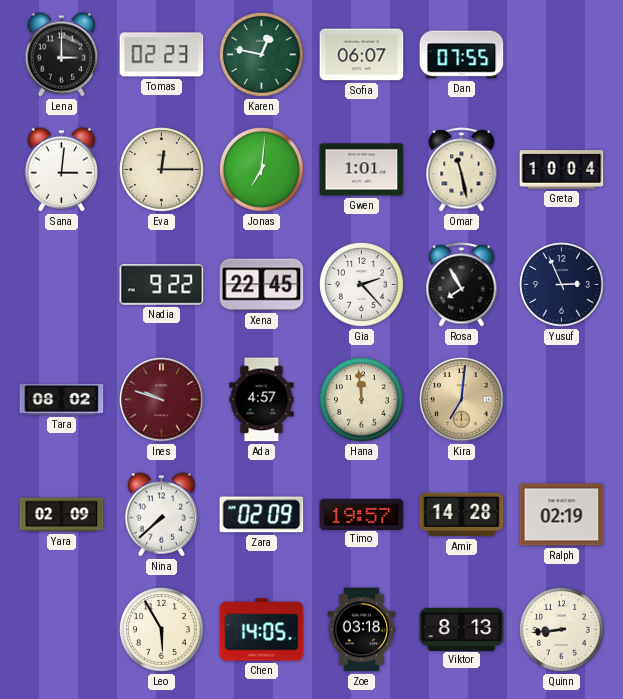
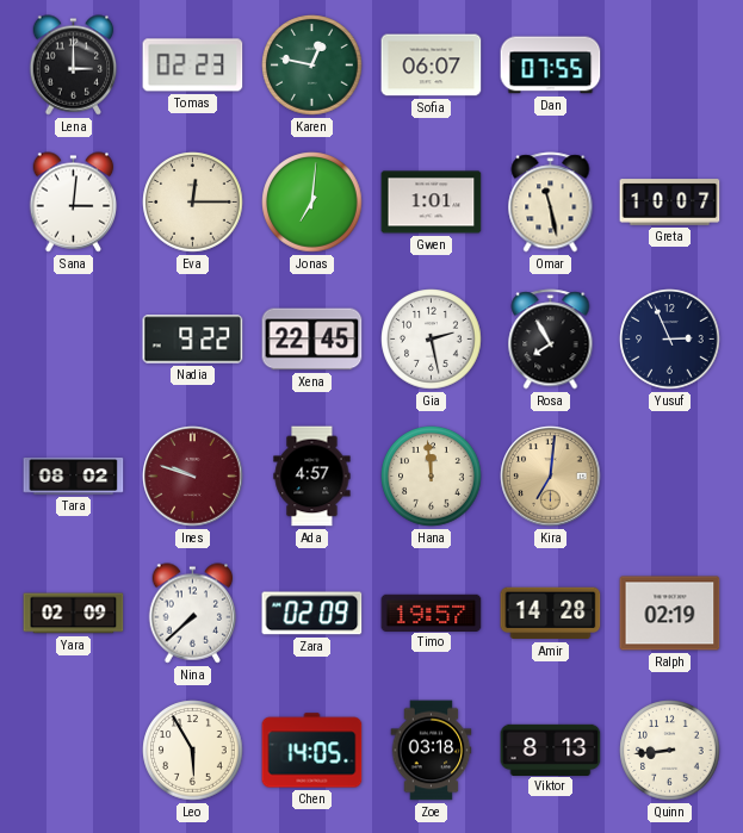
Greta: 10:04 -> 10:07
Gia: 2:23 -> 2:28
